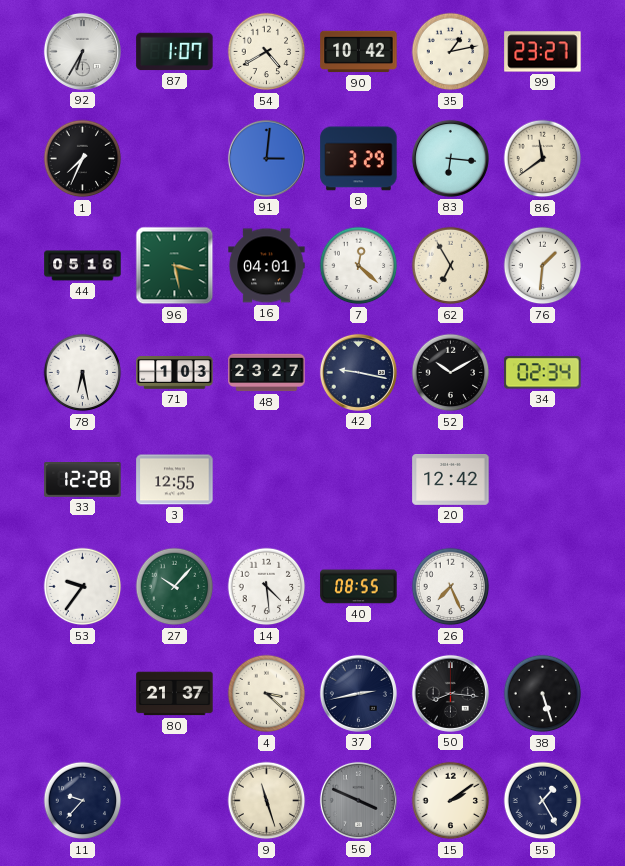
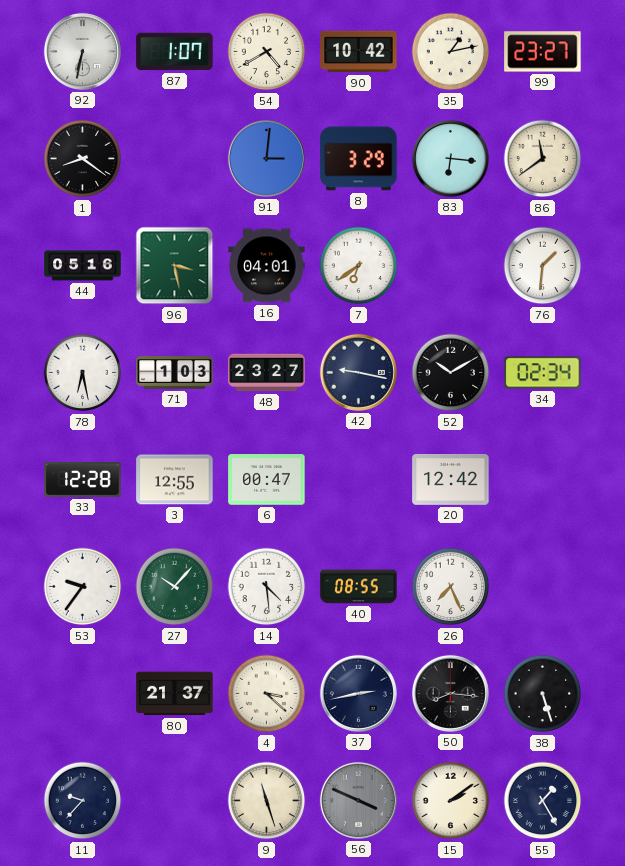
92: 6:35 -> 6:32
1: 7:34 -> 8:21
7: 12:22 -> 6:39
62: 6:55 -> none
6: none -> 00:47
